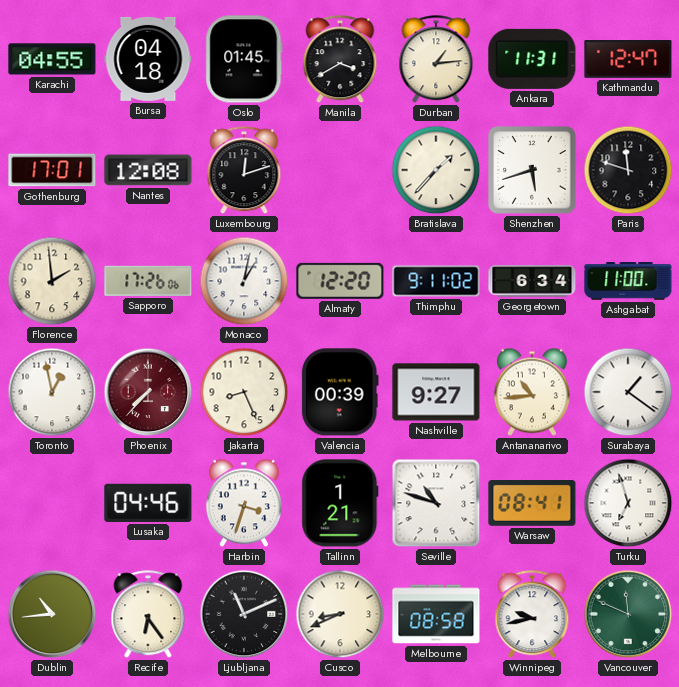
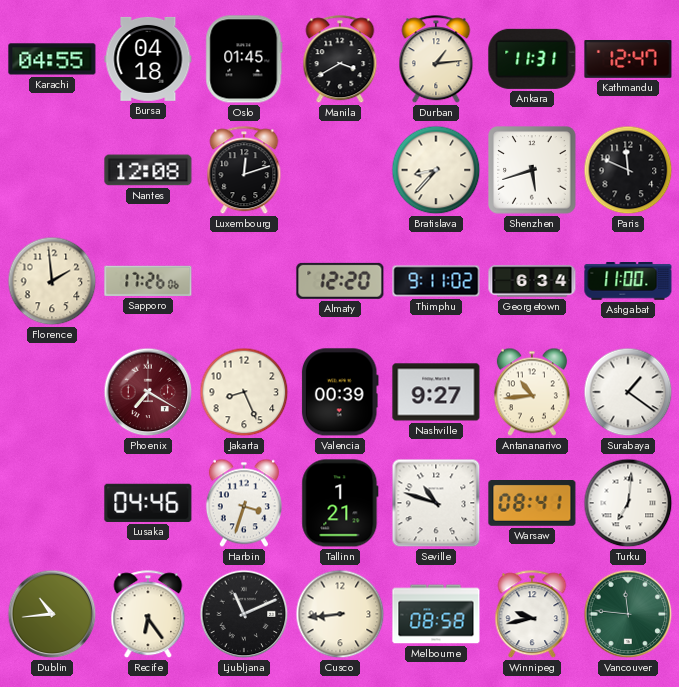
Gothenburg: 17:01 -> none
Bratislava: 1:37 -> 8:37
Paris: 11:48 -> 11:49
Monaco: 1:02 -> none
Toronto: 12:58 -> none
Phoenix: 7:37 -> 7:20
Turku: 6:57 -> 7:01
Cusco: 8:41 -> 8:44
Vancouver: 11:49 -> 11:46
